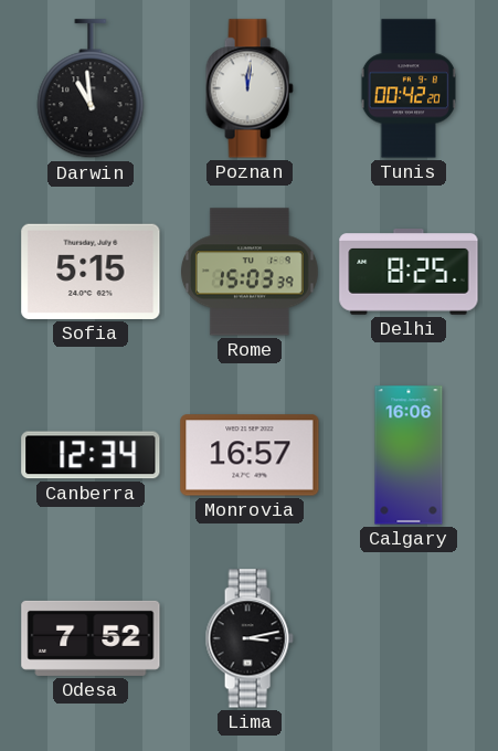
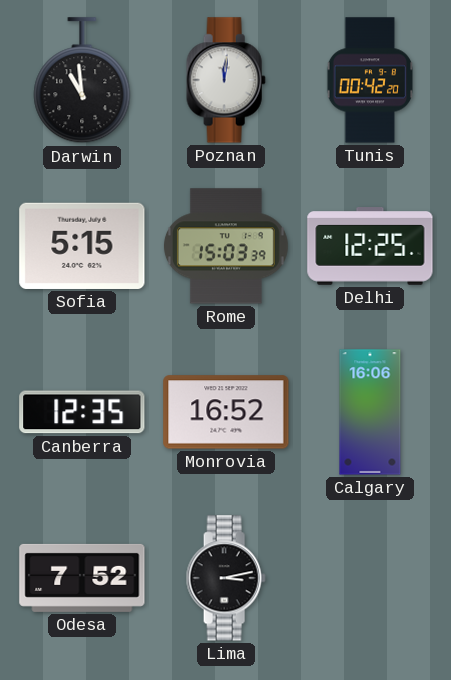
Delhi: 8:25 -> 12:25
Canberra: 12:34 -> 12:35
Monrovia: 16:57 -> 16:52
